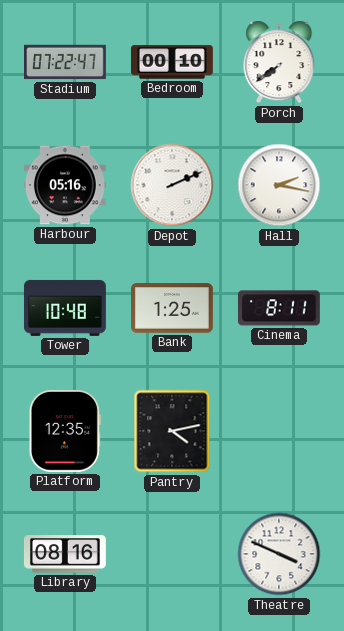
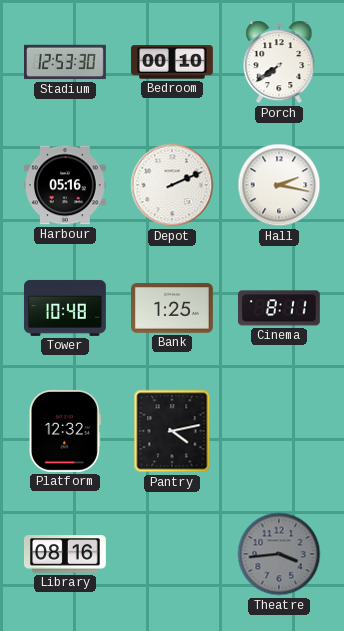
Stadium: 07:22 -> 12:53
Platform: 12:35 -> 12:32
Theatre: 3:49 -> 3:44
Theatre dial: white -> grey
